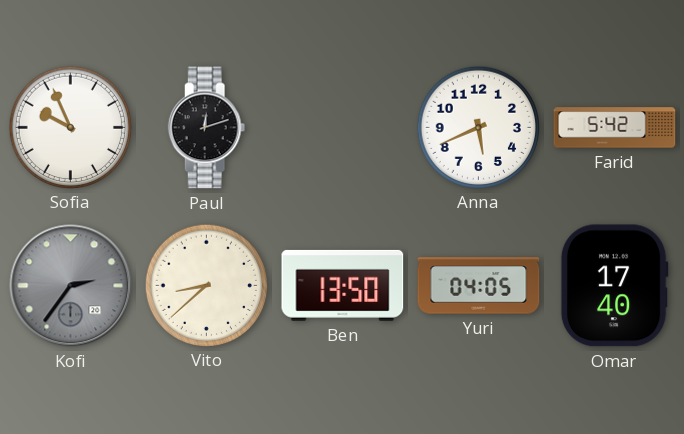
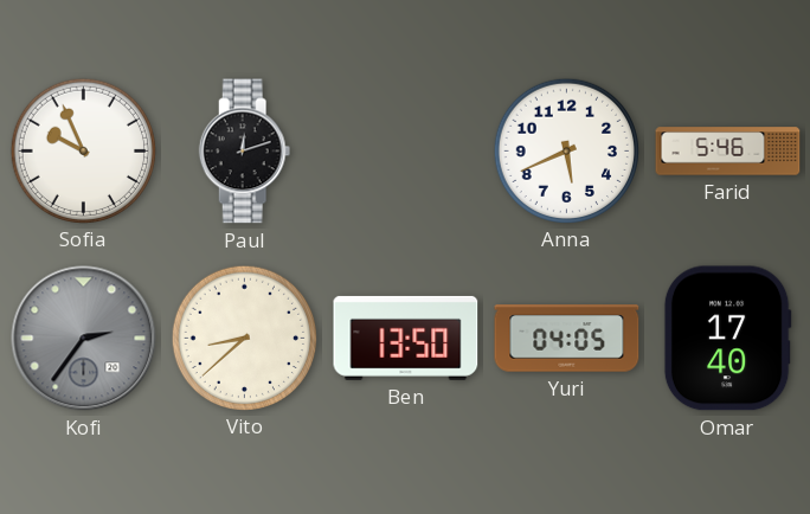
Farid: 5:42 -> 5:46
